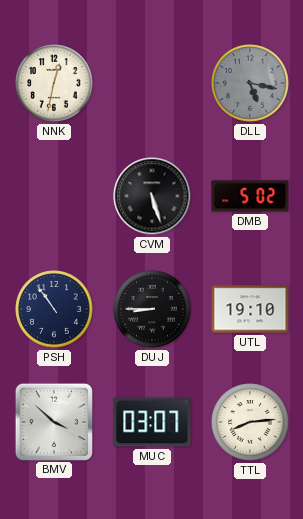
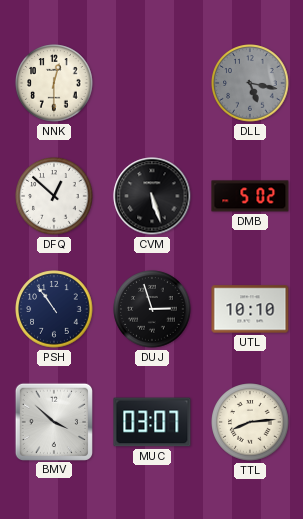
NNK: 12:32 -> 12:30
DFQ: none -> 12:52
DUJ: 8:45 -> 2:57
UTL: 19:10 -> 10:10
